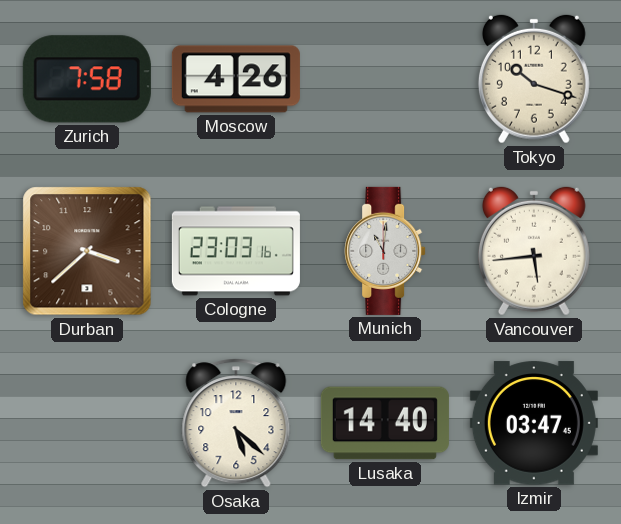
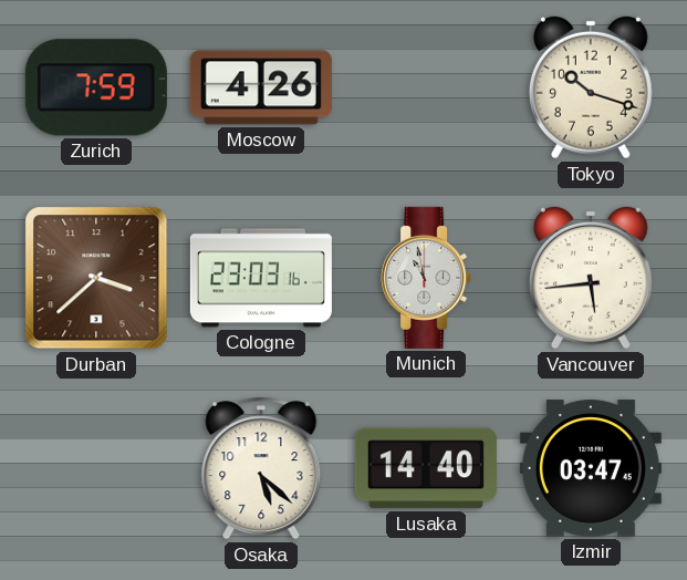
Zurich: 7:58 -> 7:59
Munich: 11:01 -> 10:58
